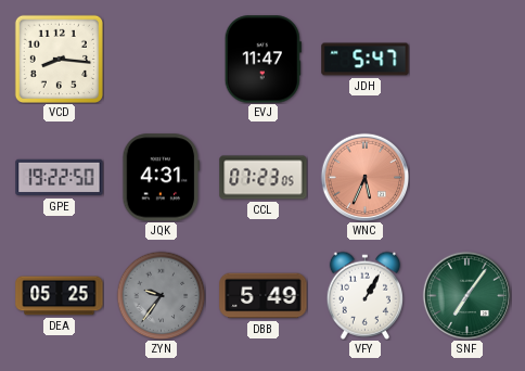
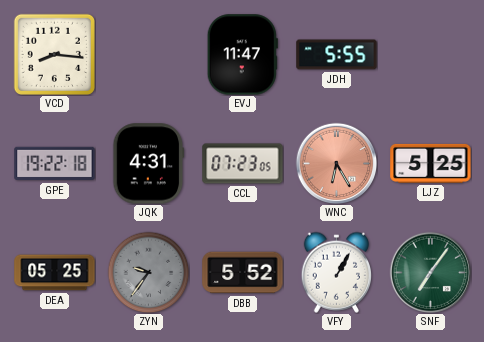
JDH: 5:47 -> 5:55
GPE: 19:22:50 -> 19:22:18
WNC: 5:34 -> 6:25
LJZ: none -> 5:25
DBB: 5:49 -> 5:52
